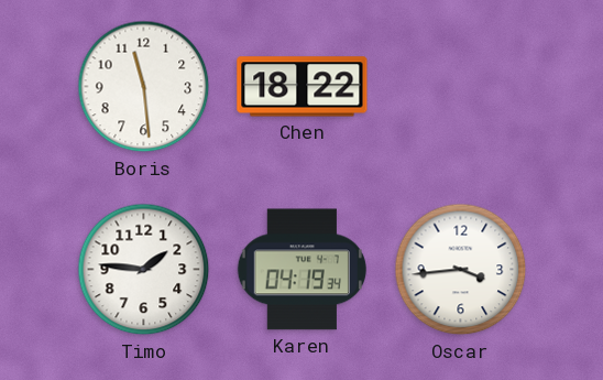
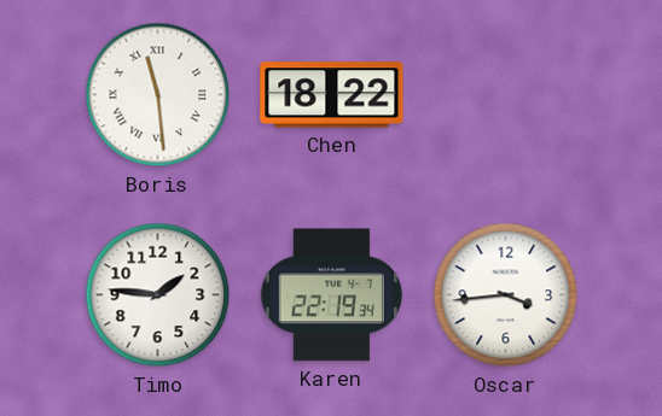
Boris numerals: Arabic -> Roman
Karen: 04:19 -> 22:19
